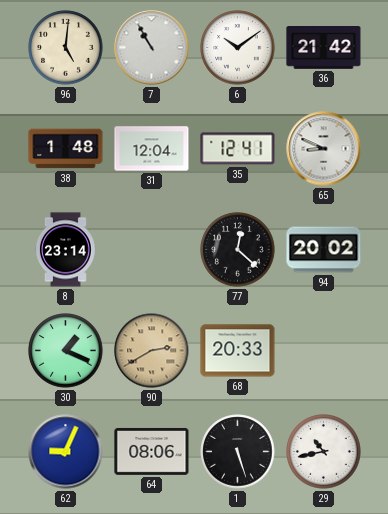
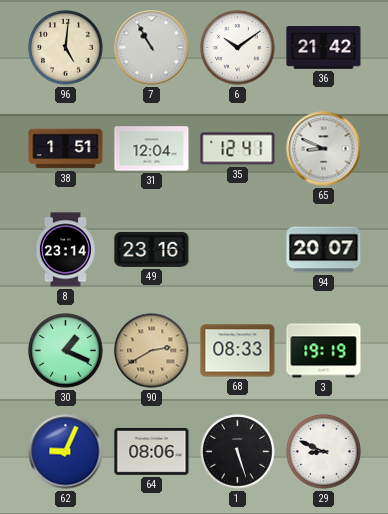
38: 1:48 -> 1:51
49: none -> 23:16
77: 12:22 -> none
94: 20:02 -> 20:07
68: 20:33 -> 08:33
3: none -> 19:19
29: 10:43 -> 8:49
